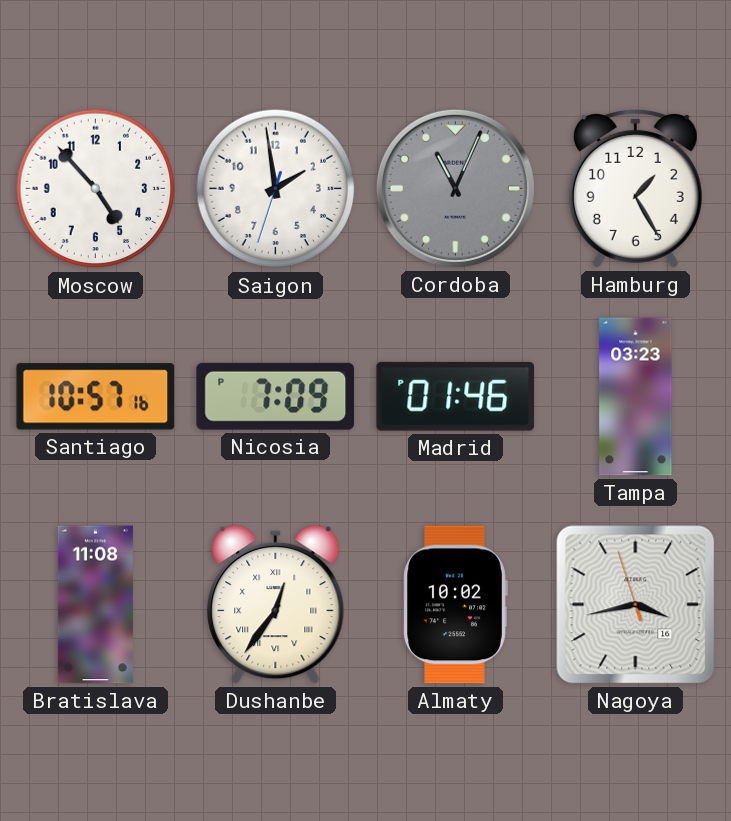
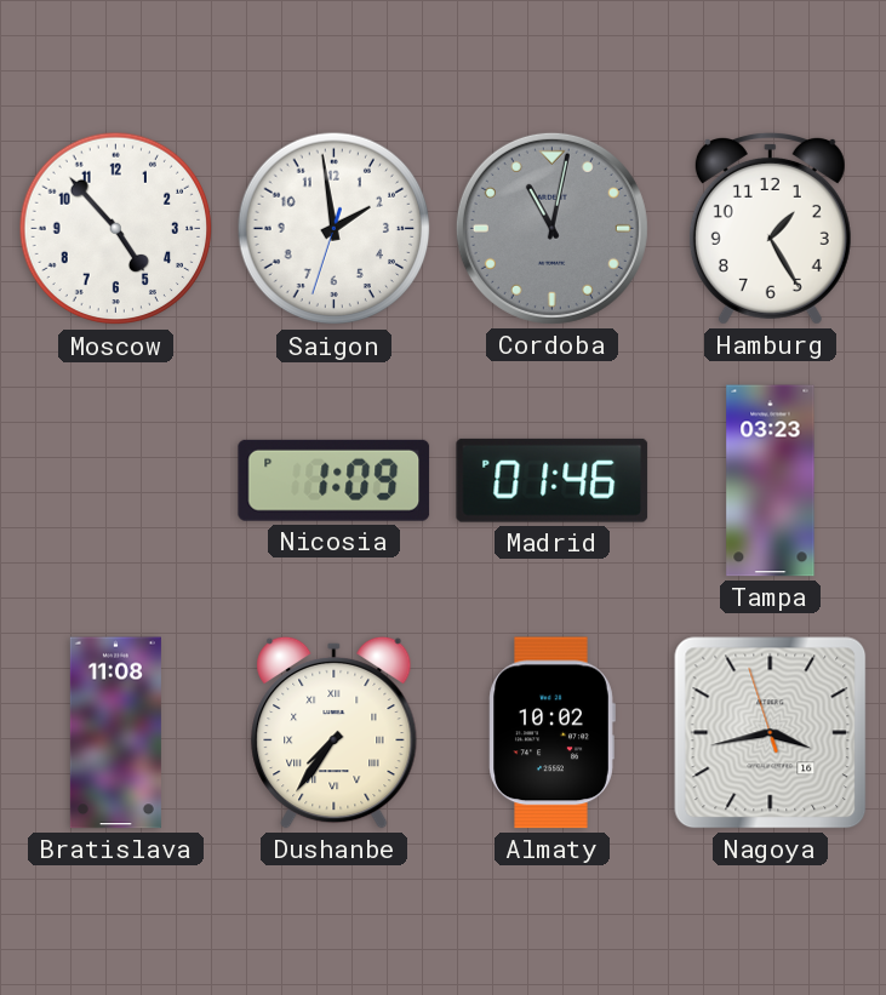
Cordoba: 11:04 -> 11:02
Santiago: 10:57 -> none
Nicosia: 7:09 -> 1:09
Dushanbe: 12:36 -> 7:36
